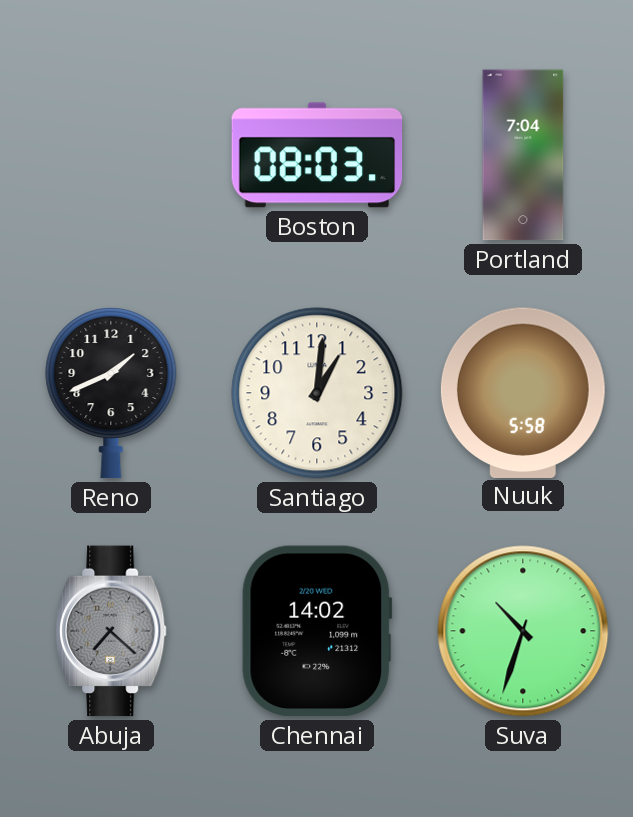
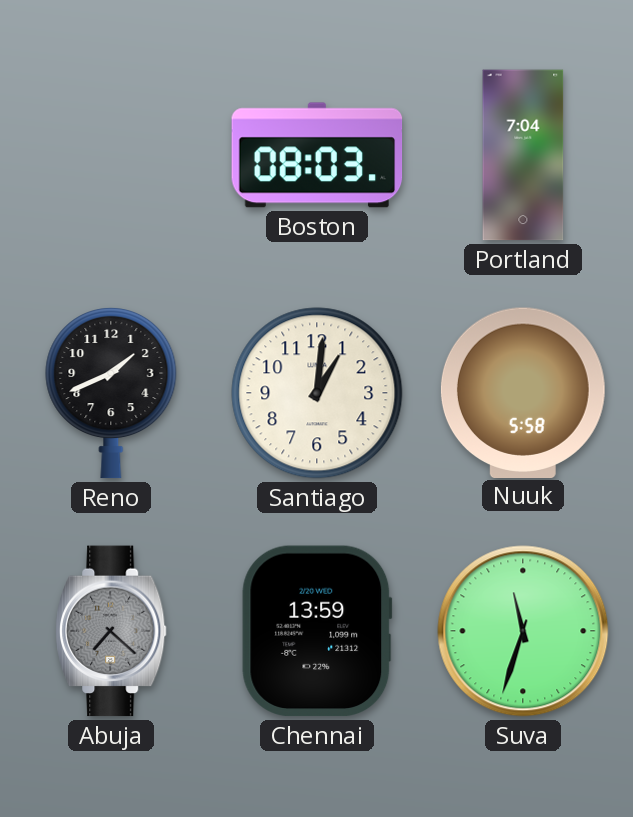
Chennai: 14:02 -> 13:59
Suva: 10:33 -> 11:33
